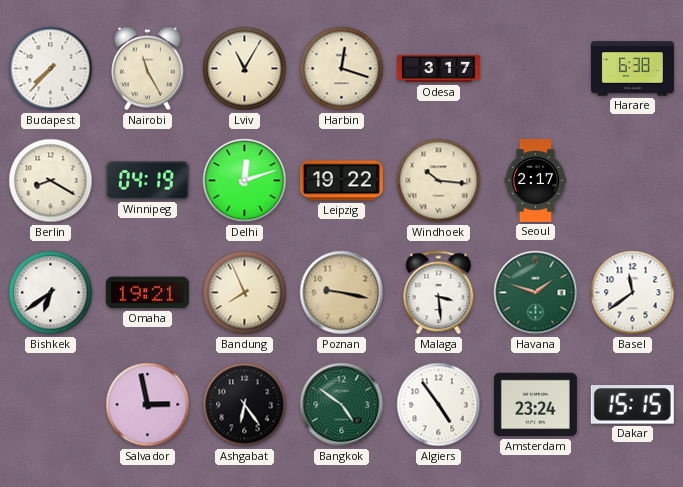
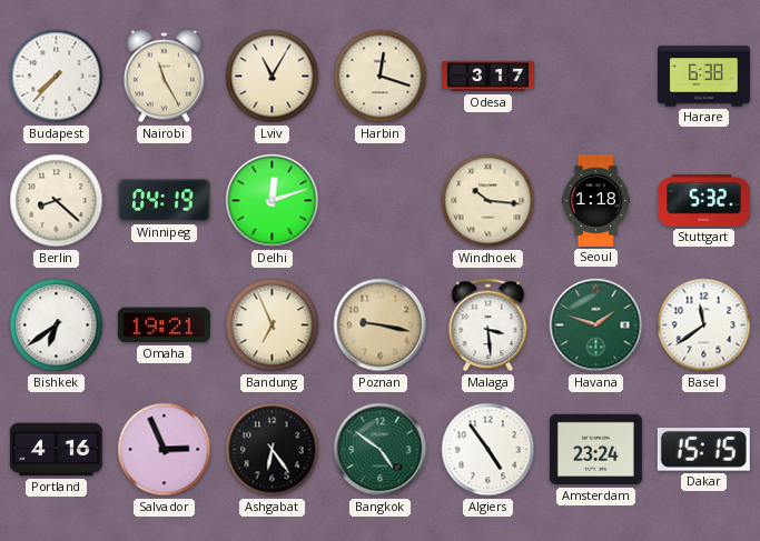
Berlin: 8:20 -> 8:22
Leipzig: 19:22 -> none
Seoul: 2:17 -> 1:18
Stuttgart: none -> 5:32
Bandung: 7:56 -> 6:56
Portland: none -> 4:16
Salvador: 2:58 -> 2:56
